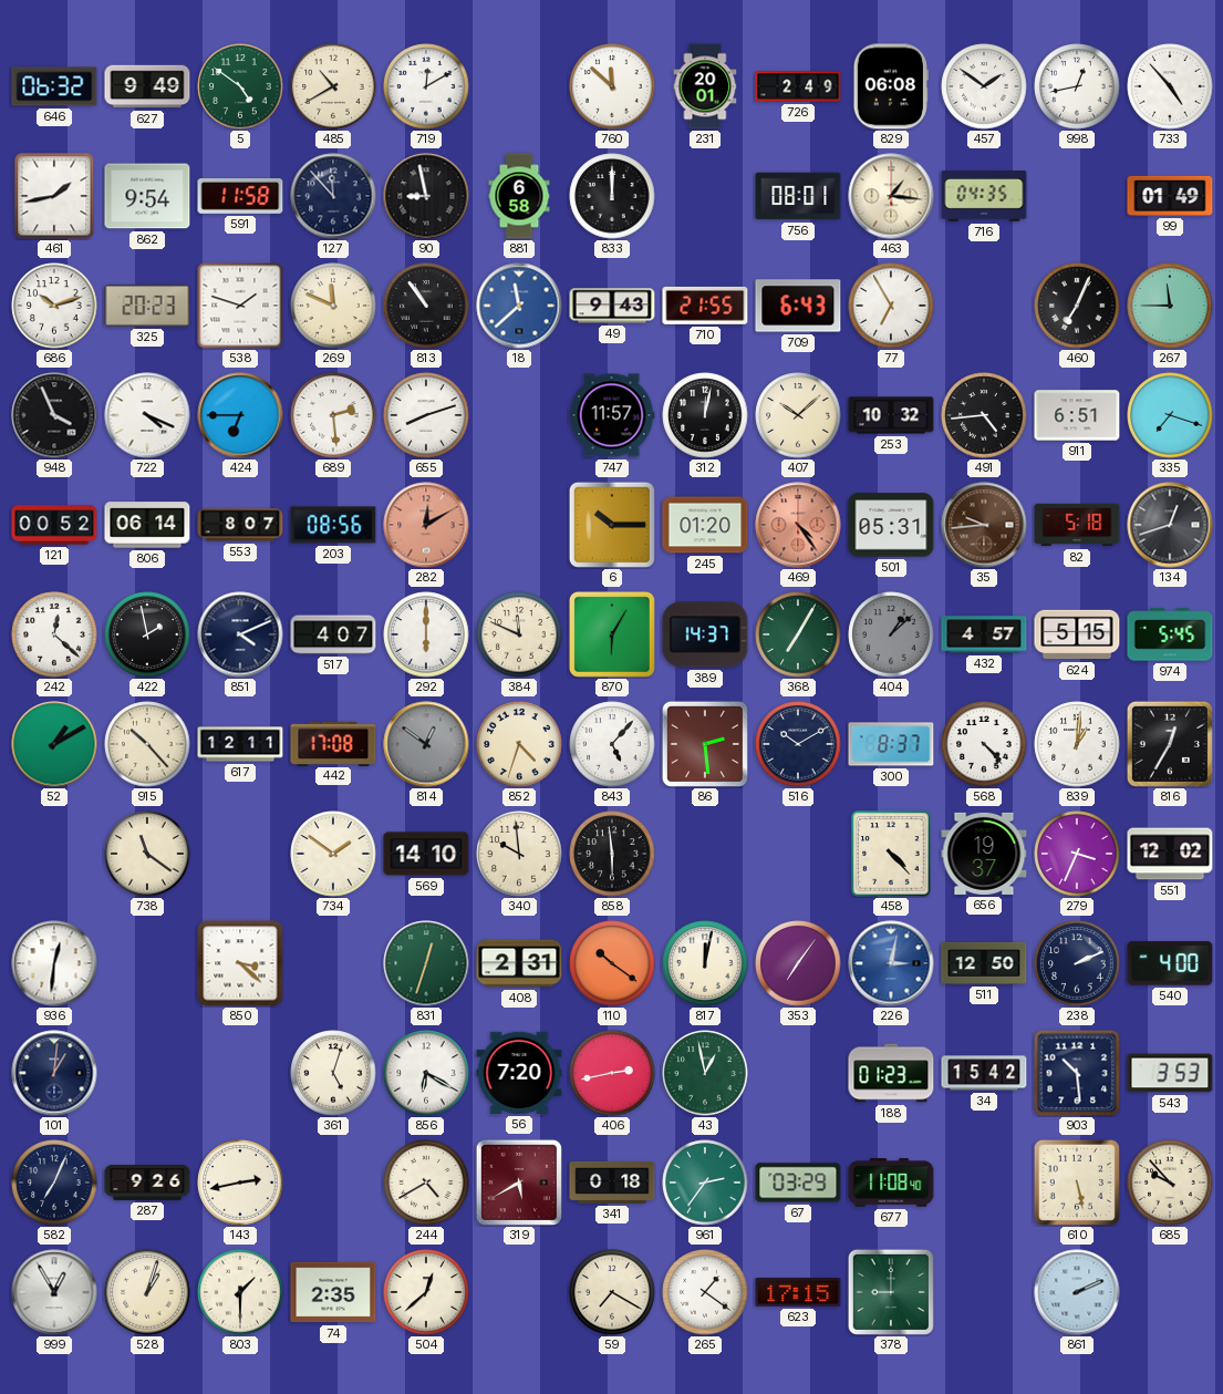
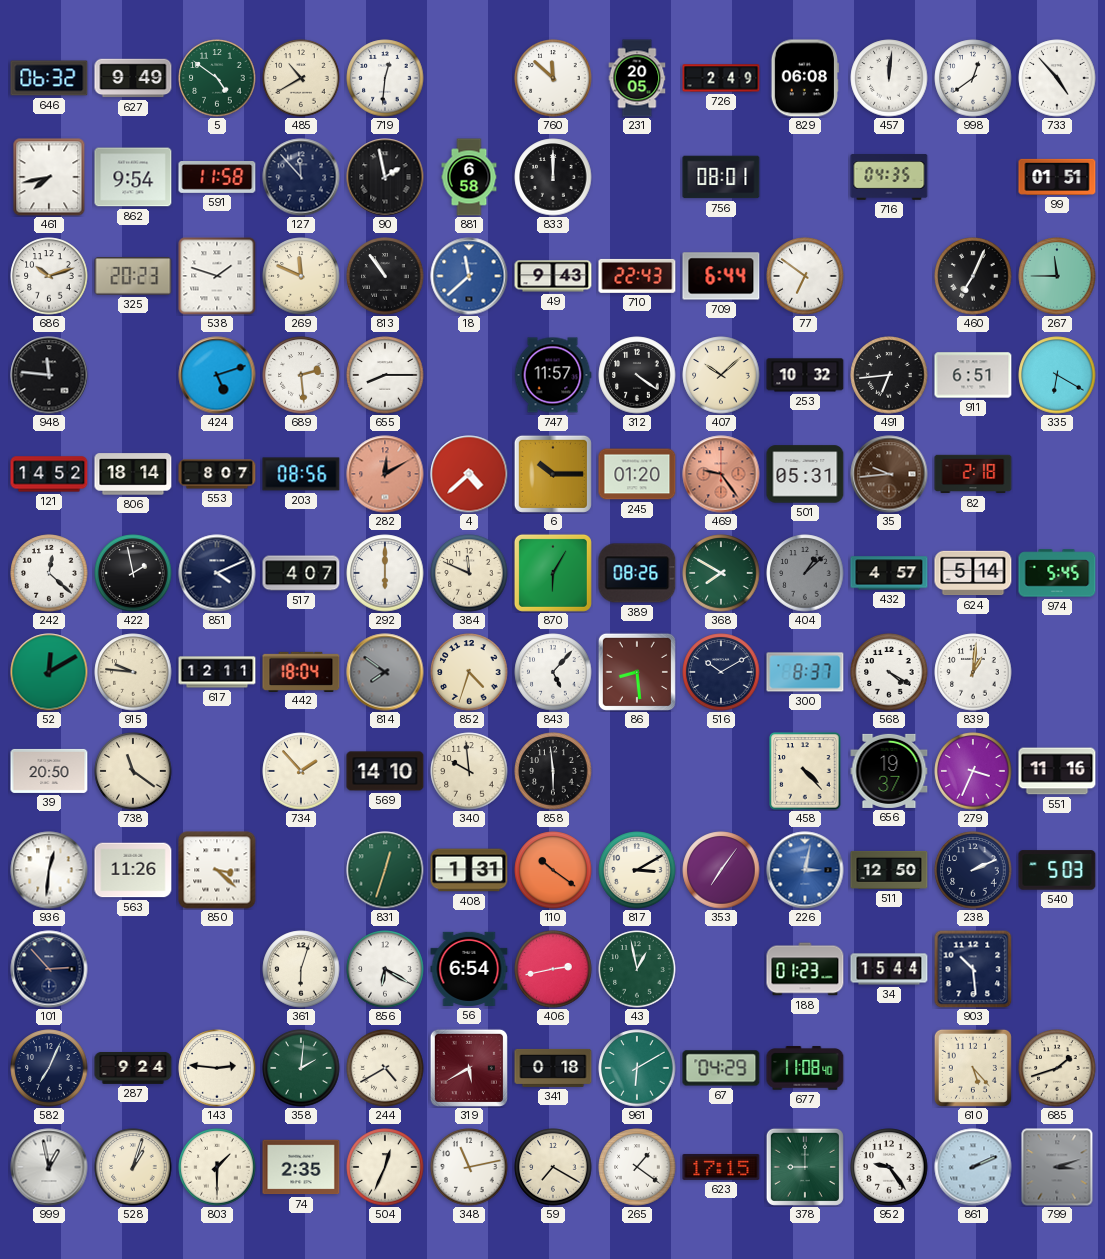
719: 12:10 -> 12:31
231: 20:01 -> 20:05
457: 1:51 -> 12:01
998: 12:43 -> 12:39
461: 1:43 -> 7:43
90: 8:58 -> 1:58
463: 1:16 -> none
99: 01:49 -> 01:51
710: 21:55 -> 22:43
709: 6:43 -> 6:44
77: 6:55 -> 6:51
948: 3:56 -> 11:46
722: 4:19 -> none
424: 6:45 -> 5:12
655: 8:12 -> 8:15
312: 12:02 -> 4:21
491: 4:44 -> 6:44
335: 7:18 -> 6:20
121: 00:52 -> 14:52
806: 06:14 -> 18:14
4: none -> 4:38
469: 4:24 -> 9:24
82: 5:18 -> 2:18
134: 12:42 -> none
389: 14:37 -> 08:26
368: 7:05 -> 7:50
624: 5:15 -> 5:14
52: 1:10 -> 12:10
915: 10:23 -> 9:46
442: 17:08 -> 18:04
814: 12:51 -> 7:51
86: 2:29 -> 8:29
568: 4:23 -> 4:20
816: 12:35 -> none
39: none -> 20:50
734: 1:51 -> 1:53
551: 12:02 -> 11:16
563: none -> 11:26
408: 2:31 -> 1:31
817: 12:02 -> 3:10
540: 4:00 -> 5:03
101: 1:01 -> 2:53
361: 5:03 -> 6:03
56: 7:20 -> 6:54
34: 15:42 -> 15:44
543: 3:53 -> none
287: 9:26 -> 9:24
143: 2:43 -> 2:46
358: none -> 2:01
961: 2:36 -> 6:10
67: 03:29 -> 04:29
610: 5:28 -> 5:23
685: 9:53 -> 1:42
999: 12:55 -> 12:58
504: 12:38 -> 12:34
348: none -> 11:13
952: none -> 9:24
799: none -> 3:12
